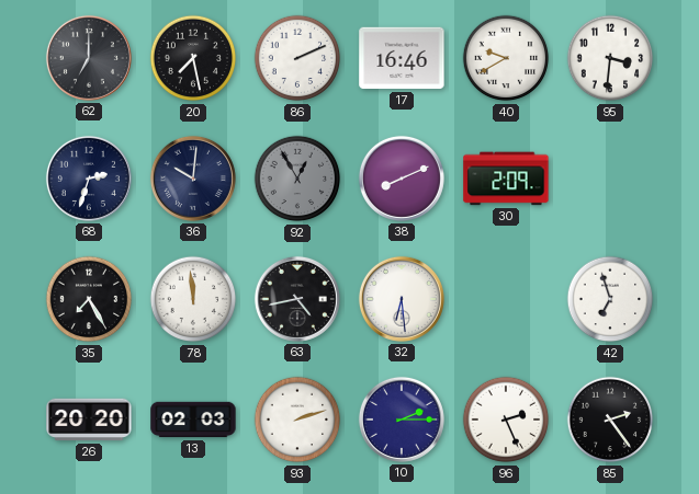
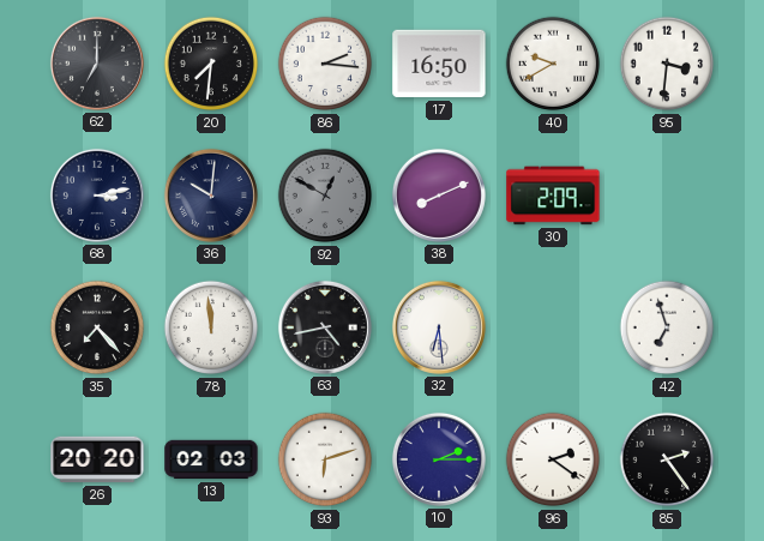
20: 7:28 -> 7:31
86: 2:11 -> 2:16
17: 16:46 -> 16:50
68: 2:33 -> 3:13
92: 12:55 -> 12:50
35: 7:25 -> 7:23
93: 2:12 -> 6:12
96: 2:26 -> 2:21
